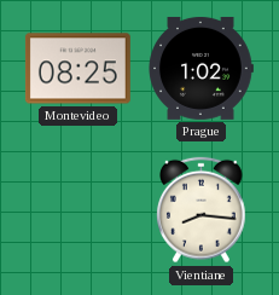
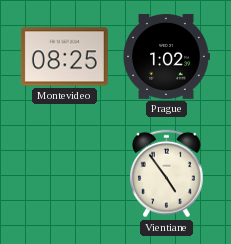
Vientiane: 8:16 -> 4:54
